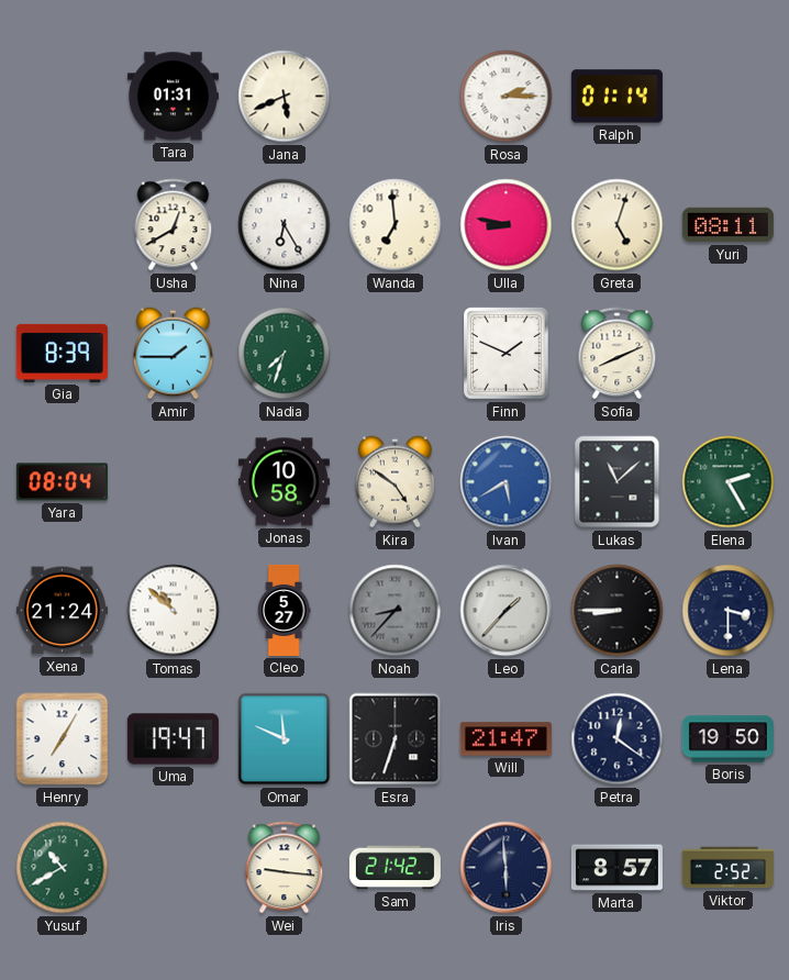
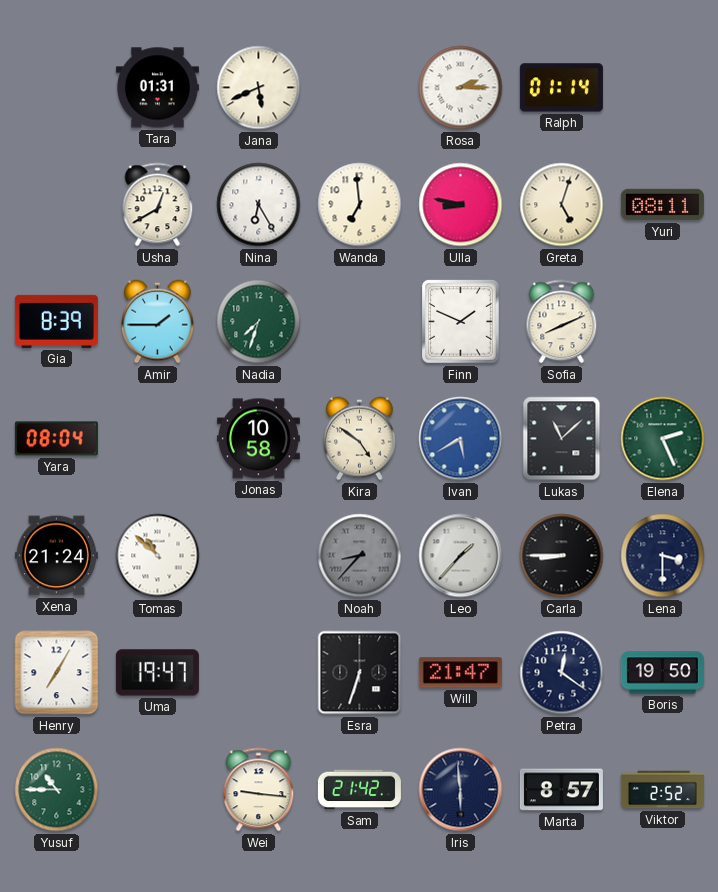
Elena: 2:25 -> 2:26
Cleo: 5:27 -> none
Omar: 11:49 -> none
Yusuf: 10:40 -> 10:45
